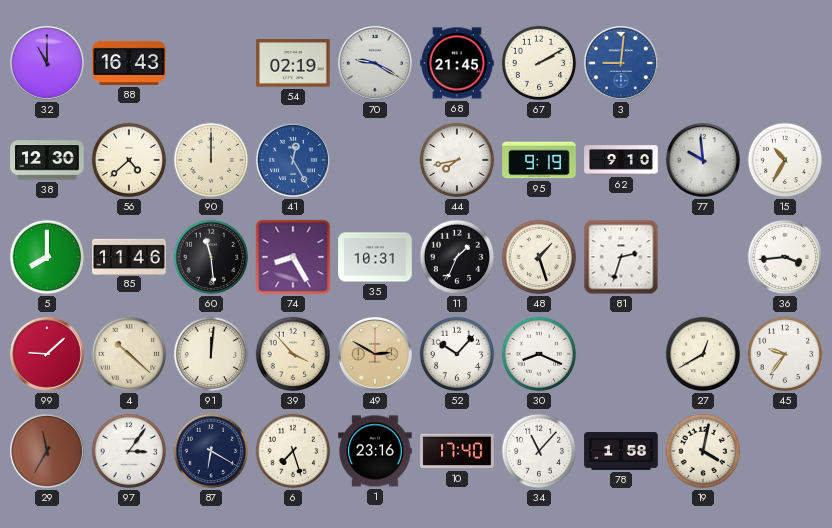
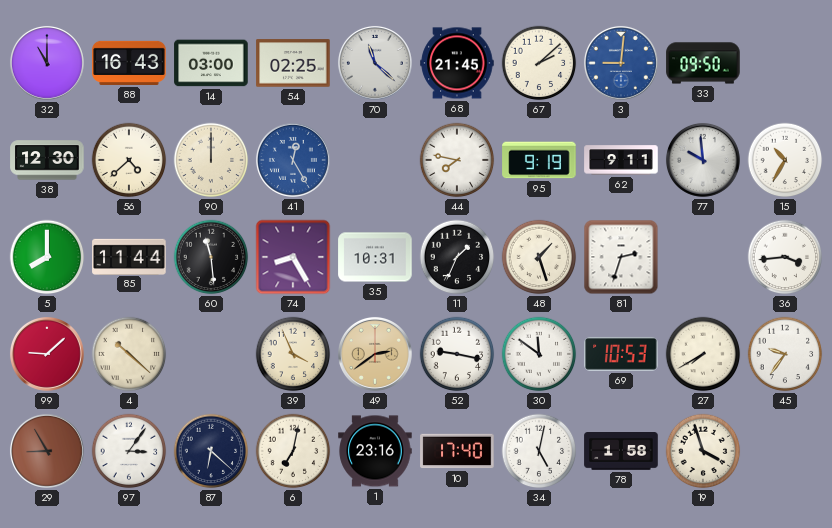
14: none -> 03:00
54: 02:19 -> 02:25
70: 9:20 -> 11:22
67: 2:10 -> 2:08
33: none -> 09:50
44: 7:43 -> 7:47
62: 9:10 -> 9:11
85: 11:46 -> 11:44
91: 12:01 -> none
39: 3:53 -> 3:56
49: 2:50 -> 2:39
52: 10:07 -> 9:17
30: 8:19 -> 11:51
69: none -> 10:53
27: 12:40 -> 7:40
29: 11:35 -> 8:55
87: 6:20 -> 6:22
6: 7:27 -> 7:02
34: 11:07 -> 5:02
19: 4:02 -> 3:57
